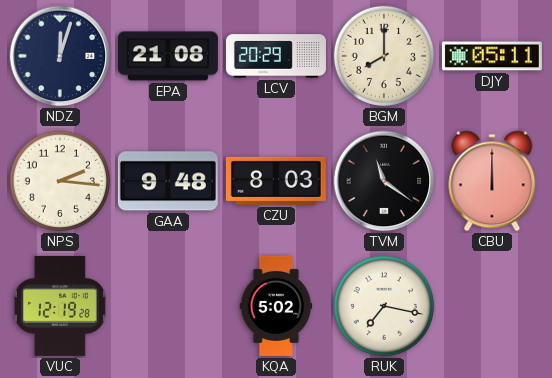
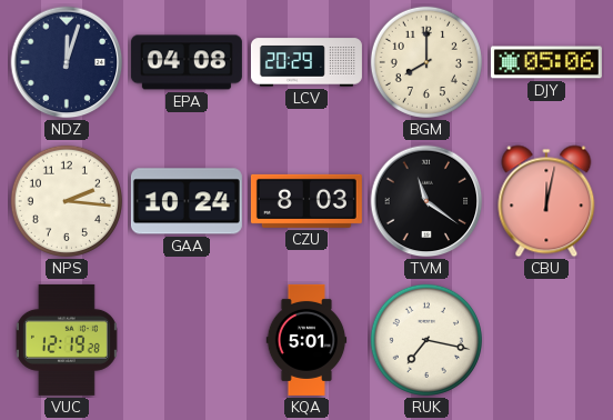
EPA: 21:08 -> 04:08
DJY: 05:11 -> 05:06
GAA: 9:48 -> 10:24
CBU: 12:00 -> 12:02
KQA: 5:02 -> 5:01
